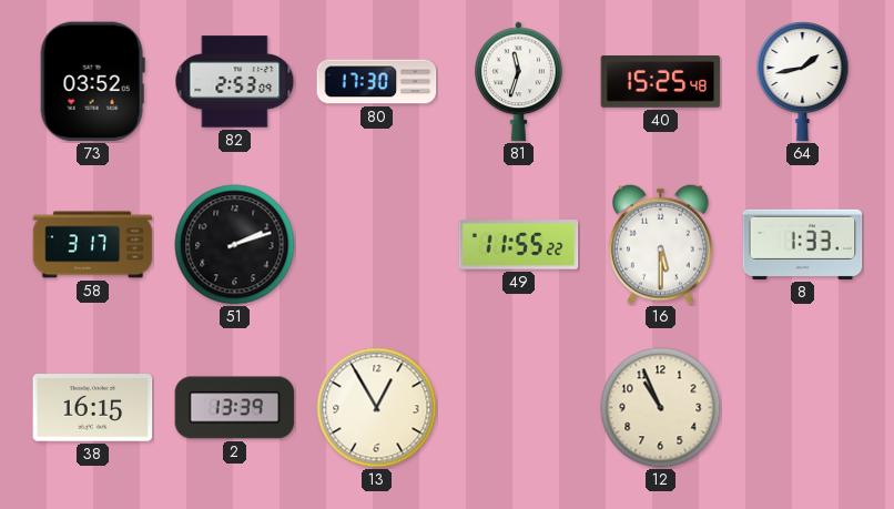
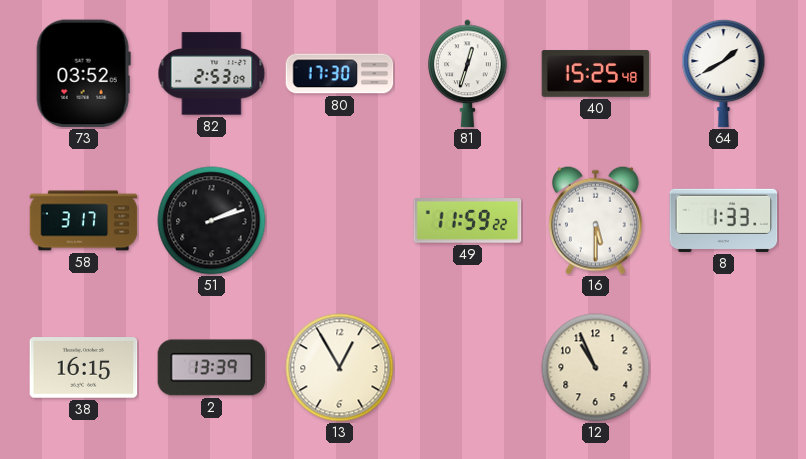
81: 11:33 -> 12:33
64: 1:43 -> 1:40
49: 11:55 -> 11:59
